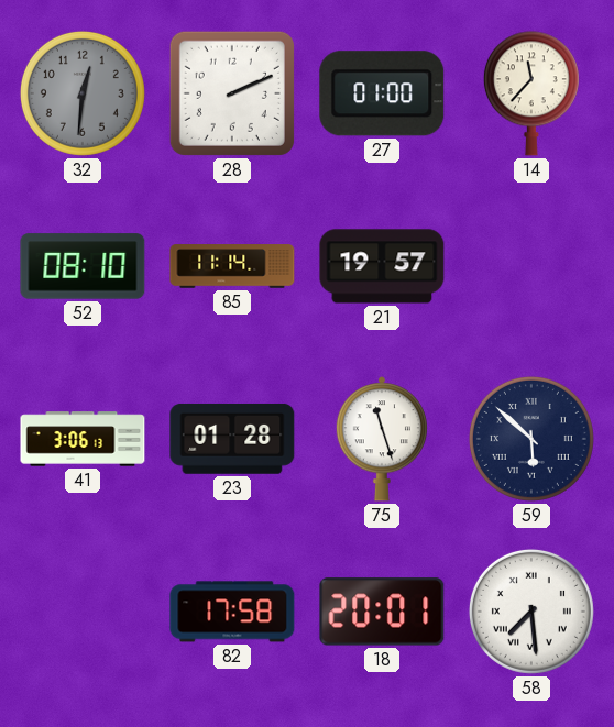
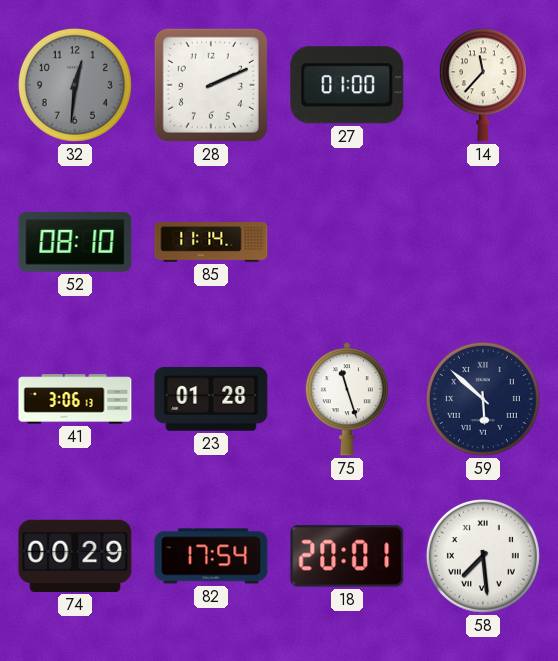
21: 19:57 -> none
74: none -> 00:29
82: 17:58 -> 17:54
